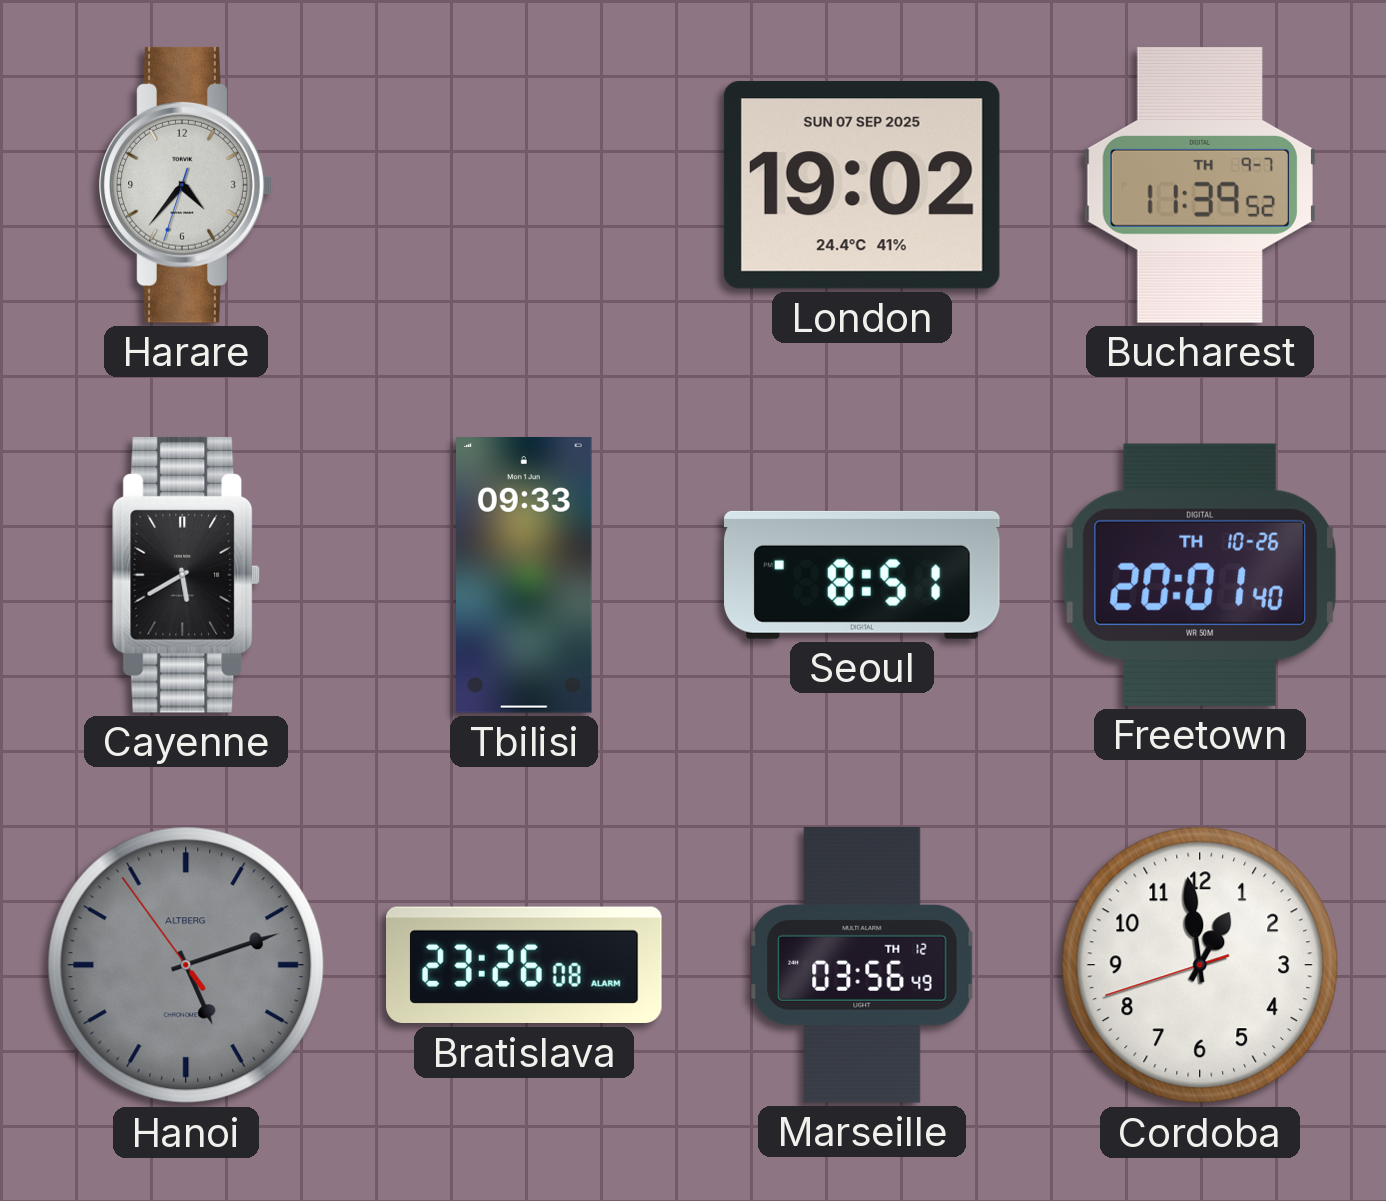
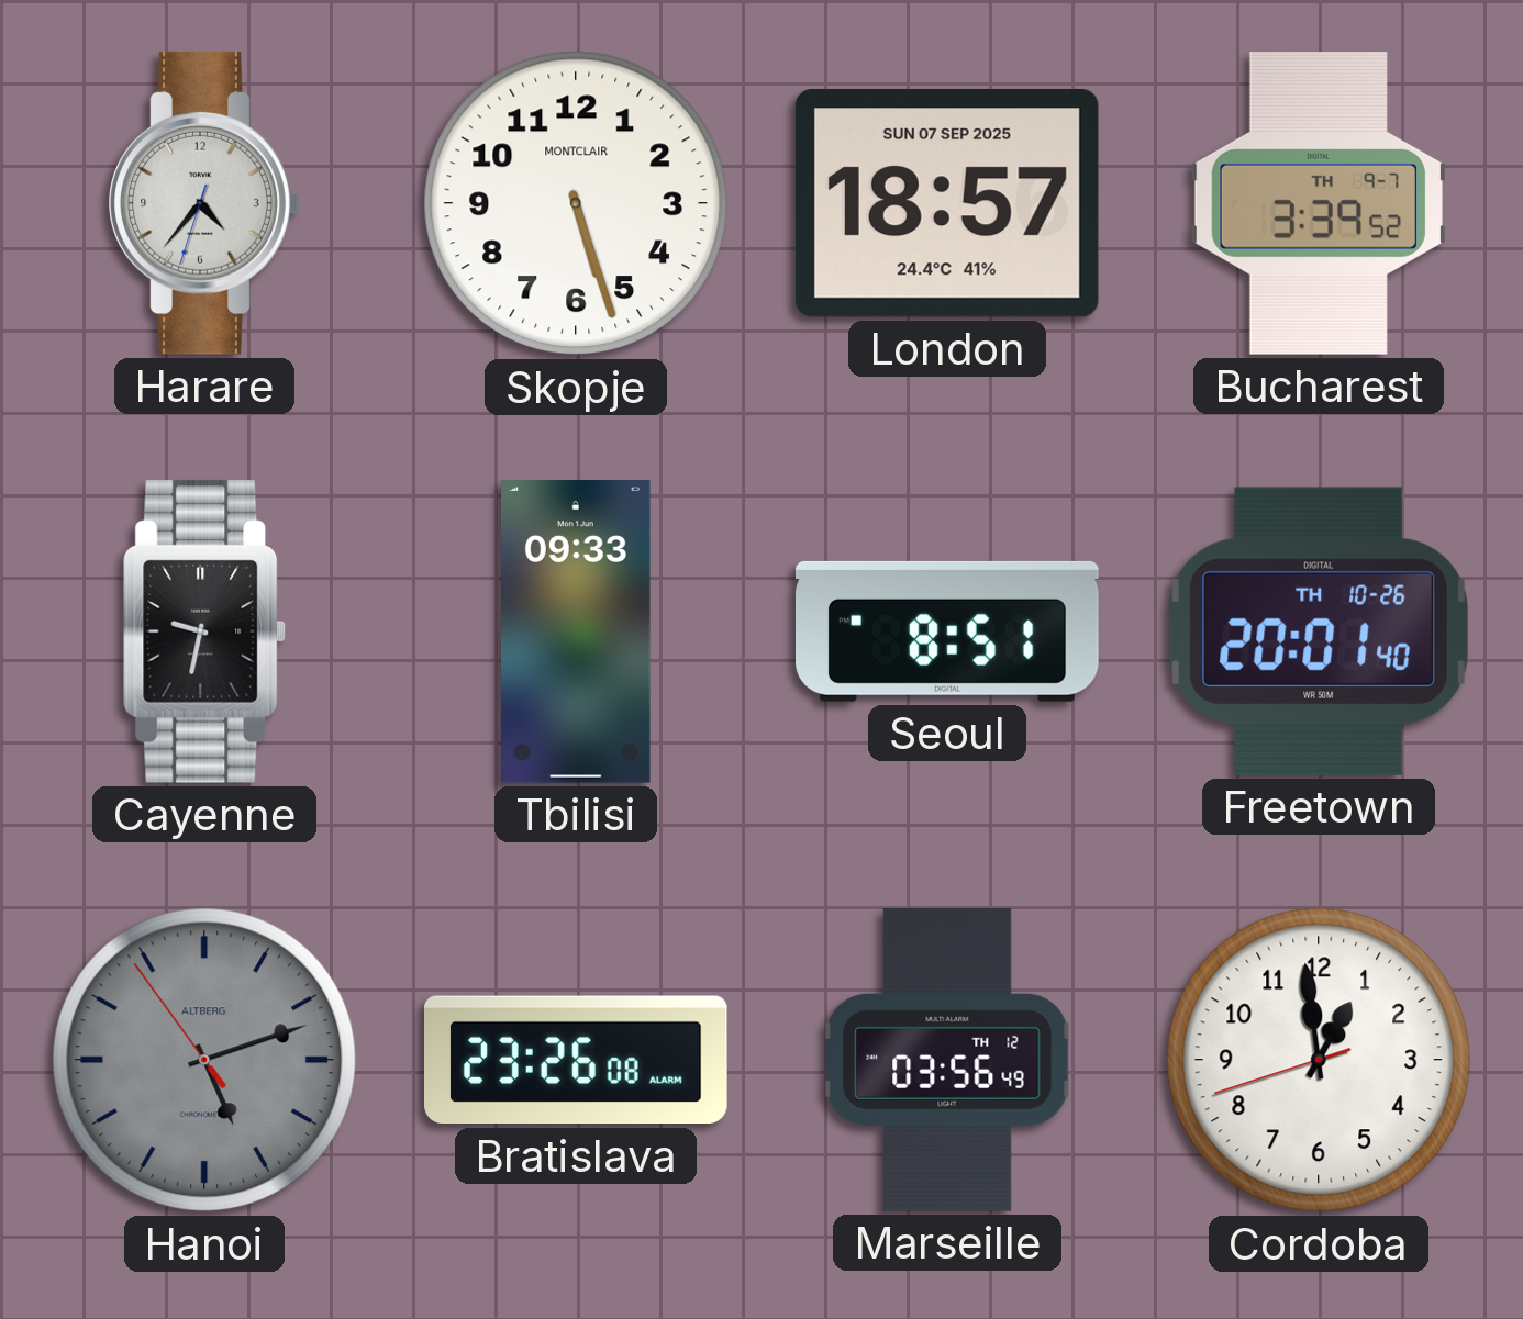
Skopje: none -> 5:27
London: 19:02 -> 18:57
Bucharest: 11:39 -> 3:39
Cayenne: 5:40 -> 9:32
